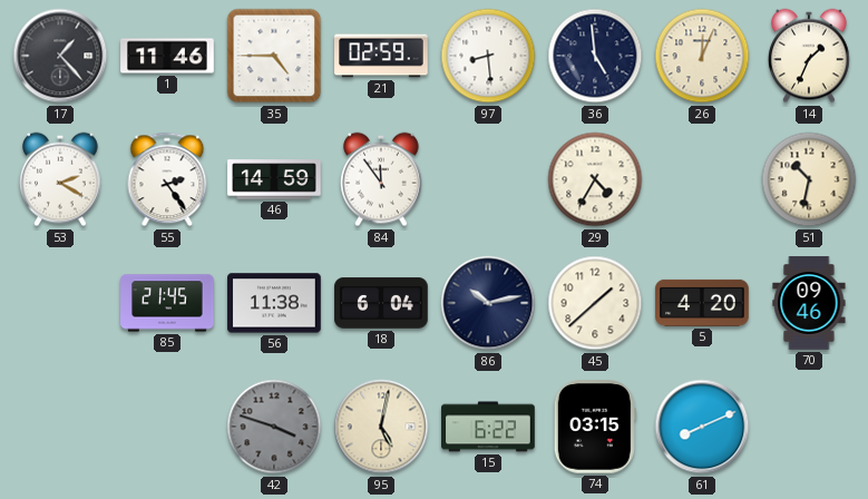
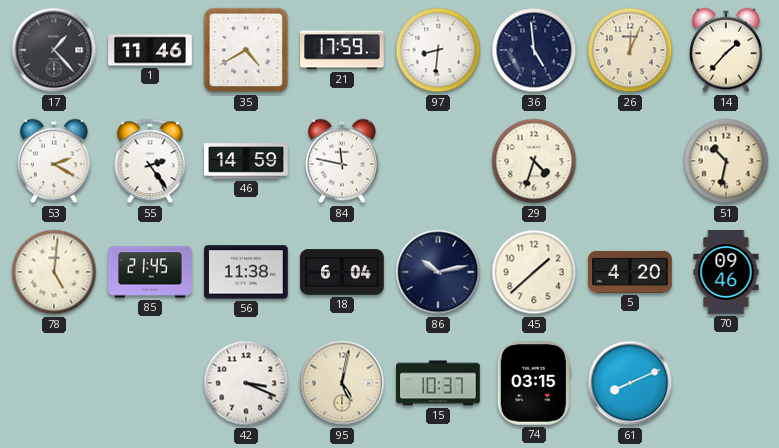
35: 4:45 -> 4:40
21: 02:59 -> 17:59
97: 8:29 -> 8:31
14: 1:34 -> 1:37
84: 11:54 -> 11:47
29: 4:35 -> 4:33
78: none -> 5:01
42: 3:48 -> 3:19
42 dial: grey -> white
15: 6:22 -> 10:37
